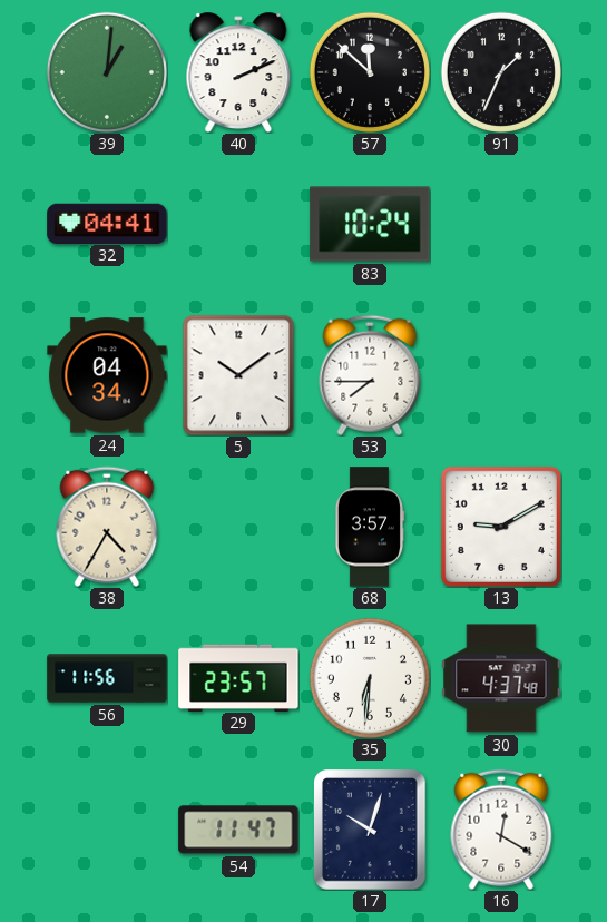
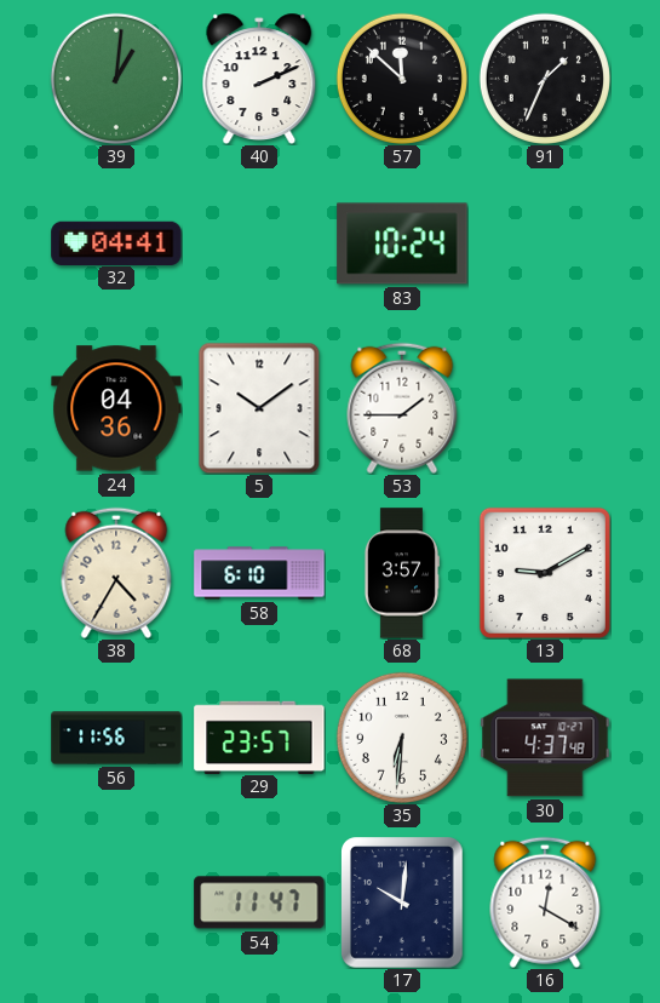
24: 04:34 -> 04:36
53: 7:45 -> 1:45
58: none -> 6:10
17: 10:03 -> 10:01
